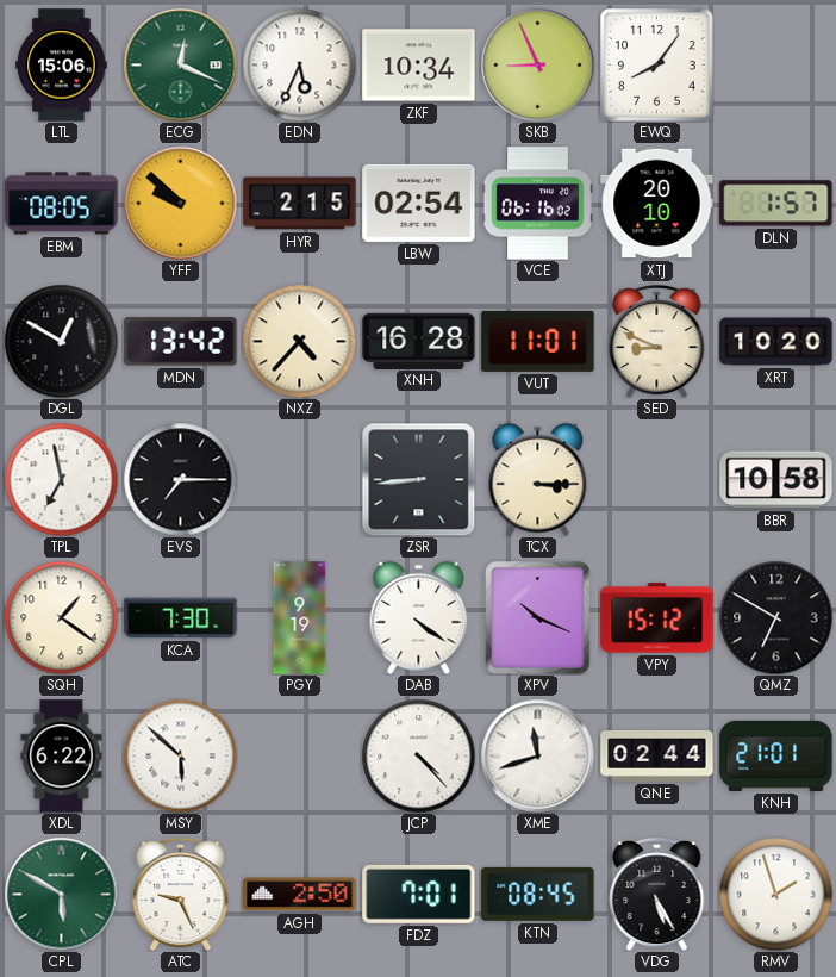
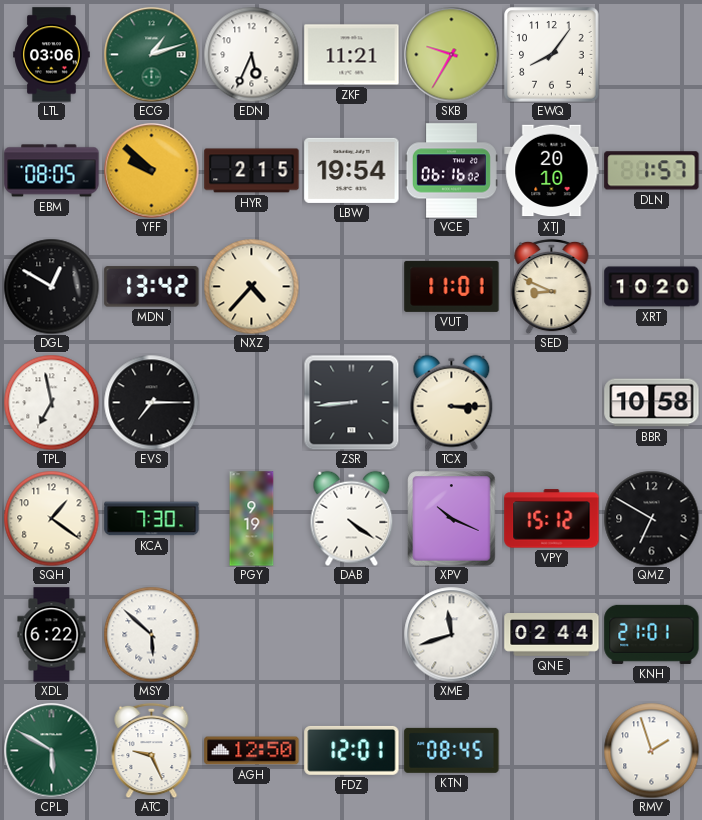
LTL: 15:06 -> 03:06
ECG: 12:19 -> 1:12
ZKF: 10:34 -> 11:21
SKB: 8:56 -> 9:35
LBW: 02:54 -> 19:54
XNH: 16:28 -> none
JCP: 4:23 -> none
AGH: 2:50 -> 12:50
FDZ: 7:01 -> 12:01
VDG: 5:25 -> none
